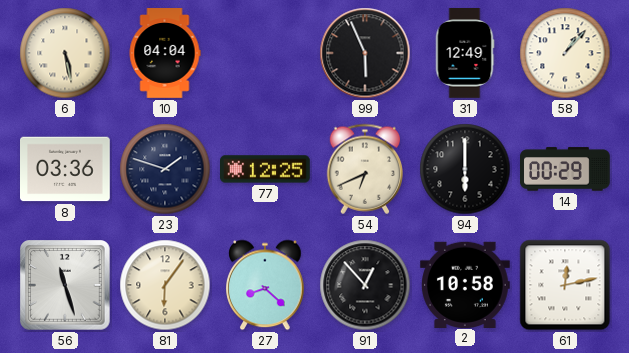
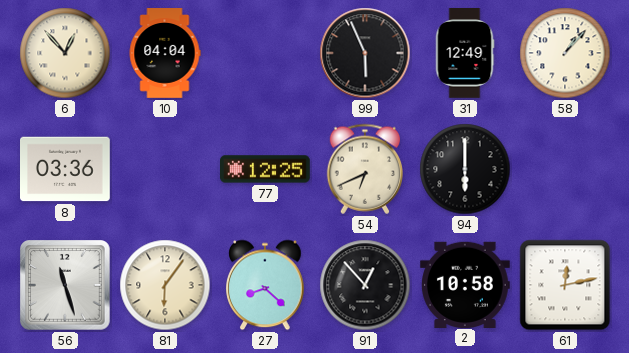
6: 5:28 -> 12:53
23: 1:48 -> none
14: 00:29 -> none
